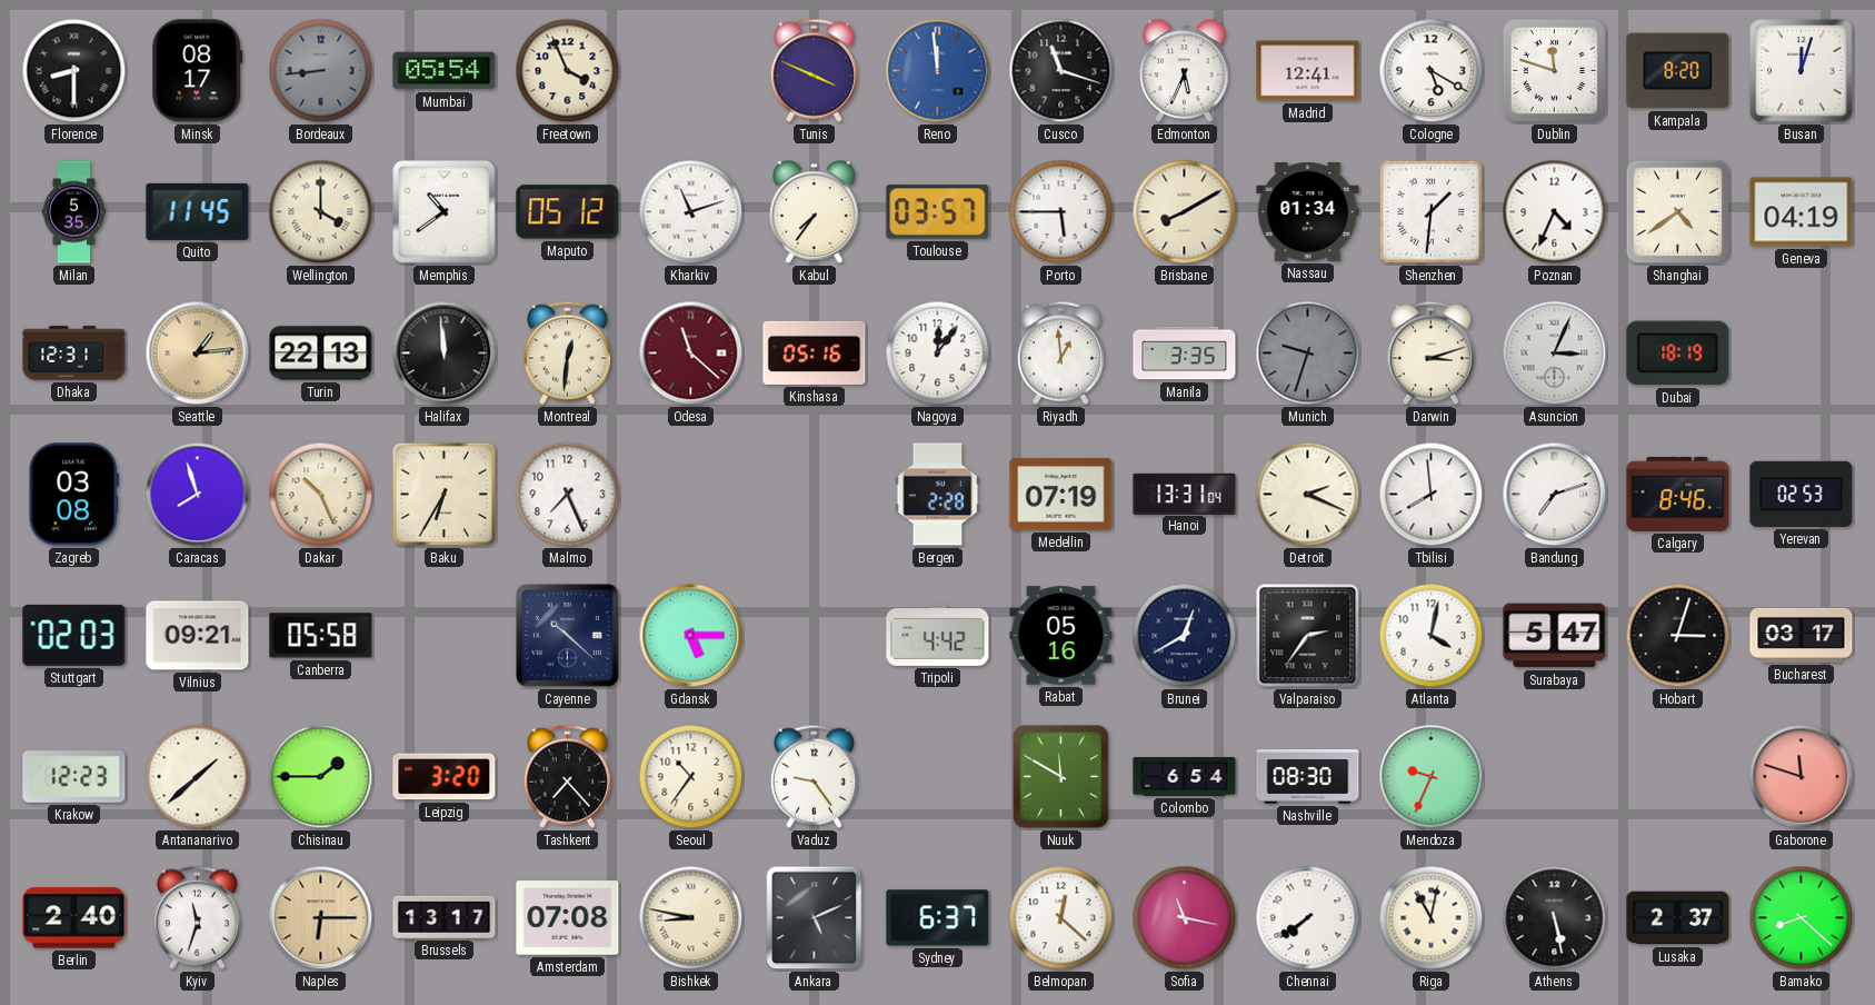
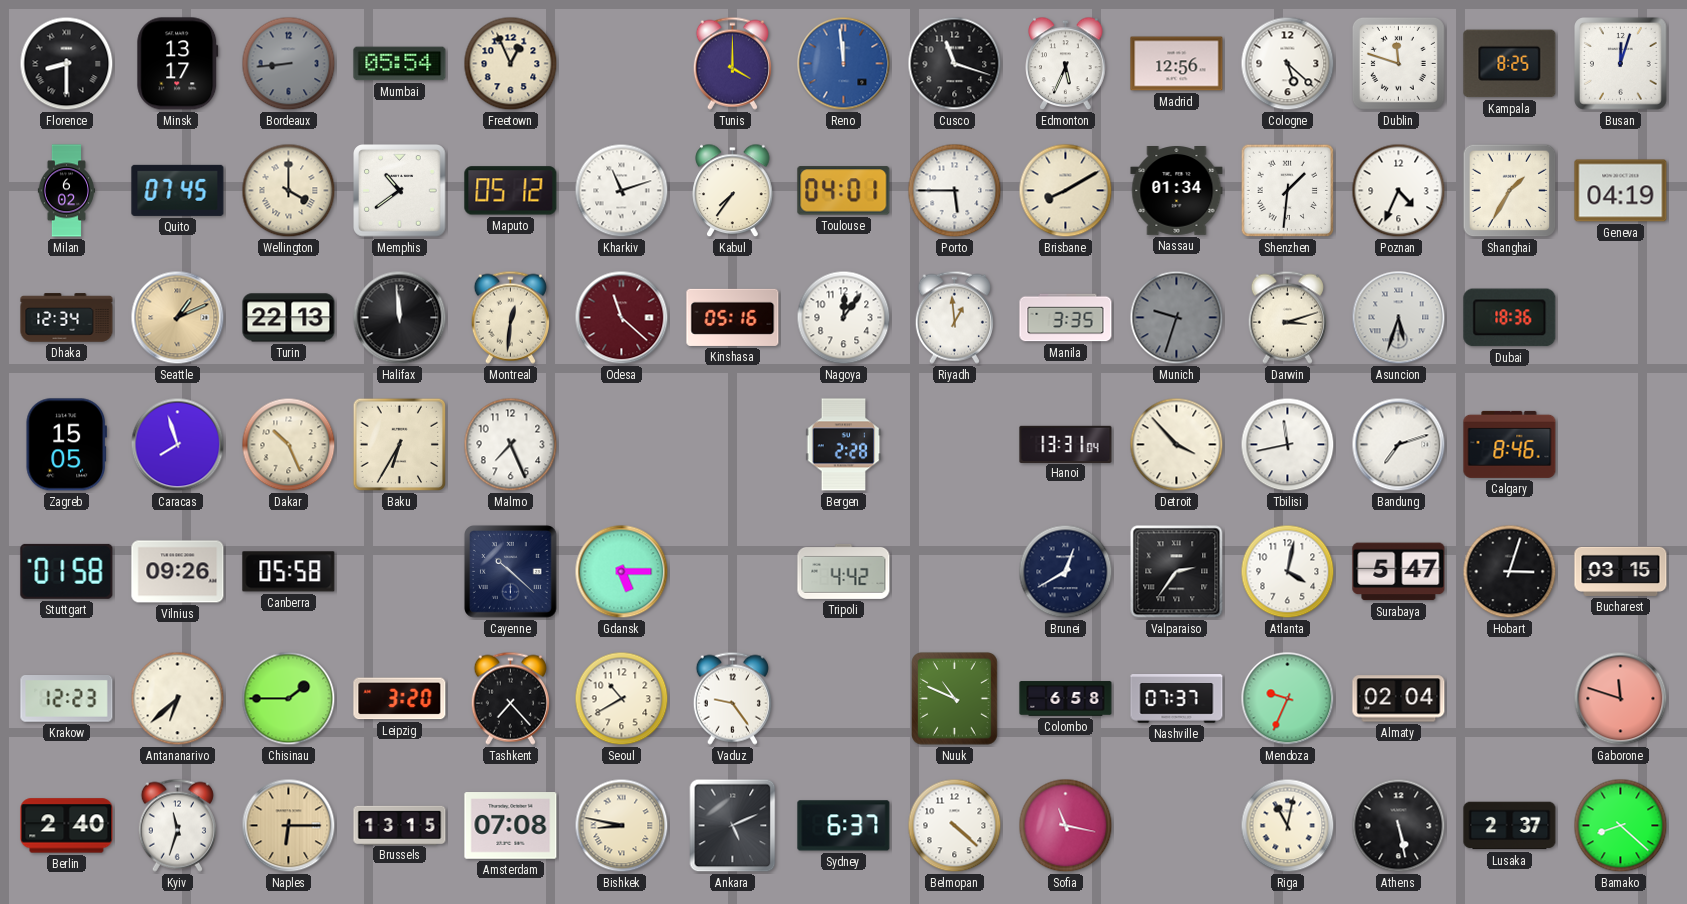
Minsk: 08:17 -> 13:17
Freetown: 3:56 -> 12:56
Tunis: 3:49 -> 4:00
Madrid: 12:41 -> 12:56
Cologne: 5:20 -> 5:22
Kampala: 8:20 -> 8:25
Milan: 5:35 -> 6:02
Quito: 11:45 -> 07:45
Toulouse: 03:57 -> 04:01
Shanghai: 4:39 -> 1:35
Dhaka: 12:31 -> 12:34
Seattle: 1:14 -> 1:11
Asuncion: 3:04 -> 5:33
Dubai: 18:19 -> 18:36
Zagreb: 03:08 -> 15:05
Medellin: 07:19 -> none
Detroit: 2:19 -> 3:53
Tbilisi: 7:59 -> 11:43
Yerevan: 02:53 -> none
Stuttgart: 02:03 -> 01:58
Vilnius: 09:21 -> 09:26
Rabat: 05:16 -> none
Bucharest: 03:17 -> 03:15
Antananarivo: 1:38 -> 6:38
Seoul: 10:36 -> 10:40
Nuuk: 11:50 -> 10:49
Colombo: 6:54 -> 6:58
Nashville: 08:30 -> 07:37
Almaty: none -> 02:04
Brussels: 13:17 -> 13:15
Belmopan: 12:22 -> 4:22
Chennai: 7:39 -> none
